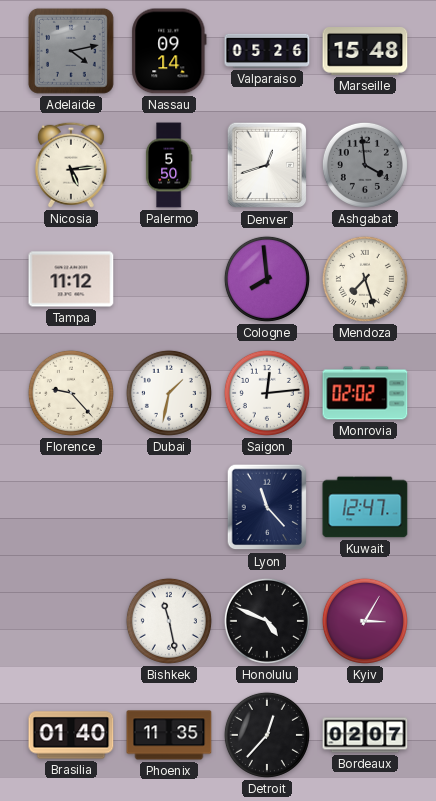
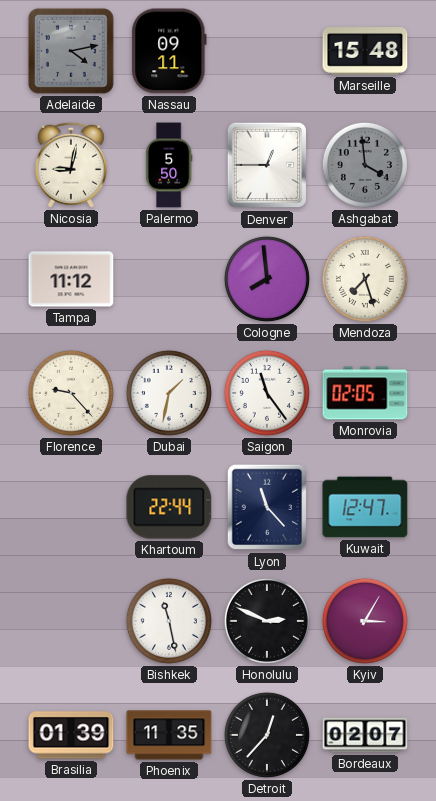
Nassau: 09:14 -> 09:11
Valparaiso: 05:26 -> none
Nicosia: 5:14 -> 9:02
Denver: 12:42 -> 12:45
Saigon: 12:14 -> 11:24
Monrovia: 02:02 -> 02:05
Khartoum: none -> 22:44
Honolulu: 4:49 -> 2:49
Brasilia: 01:40 -> 01:39
